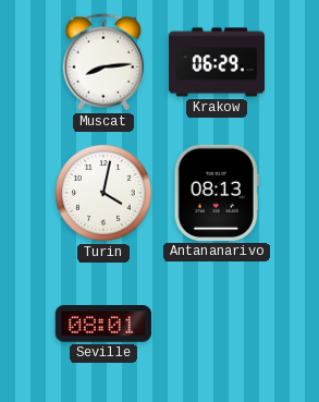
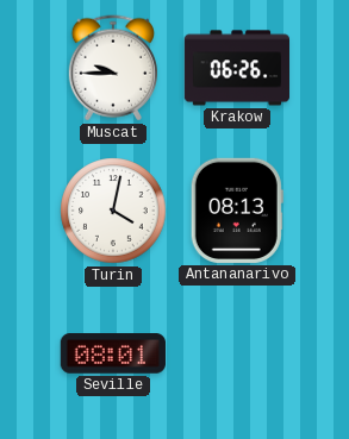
Muscat: 8:14 -> 9:45
Krakow: 06:29 -> 06:26
